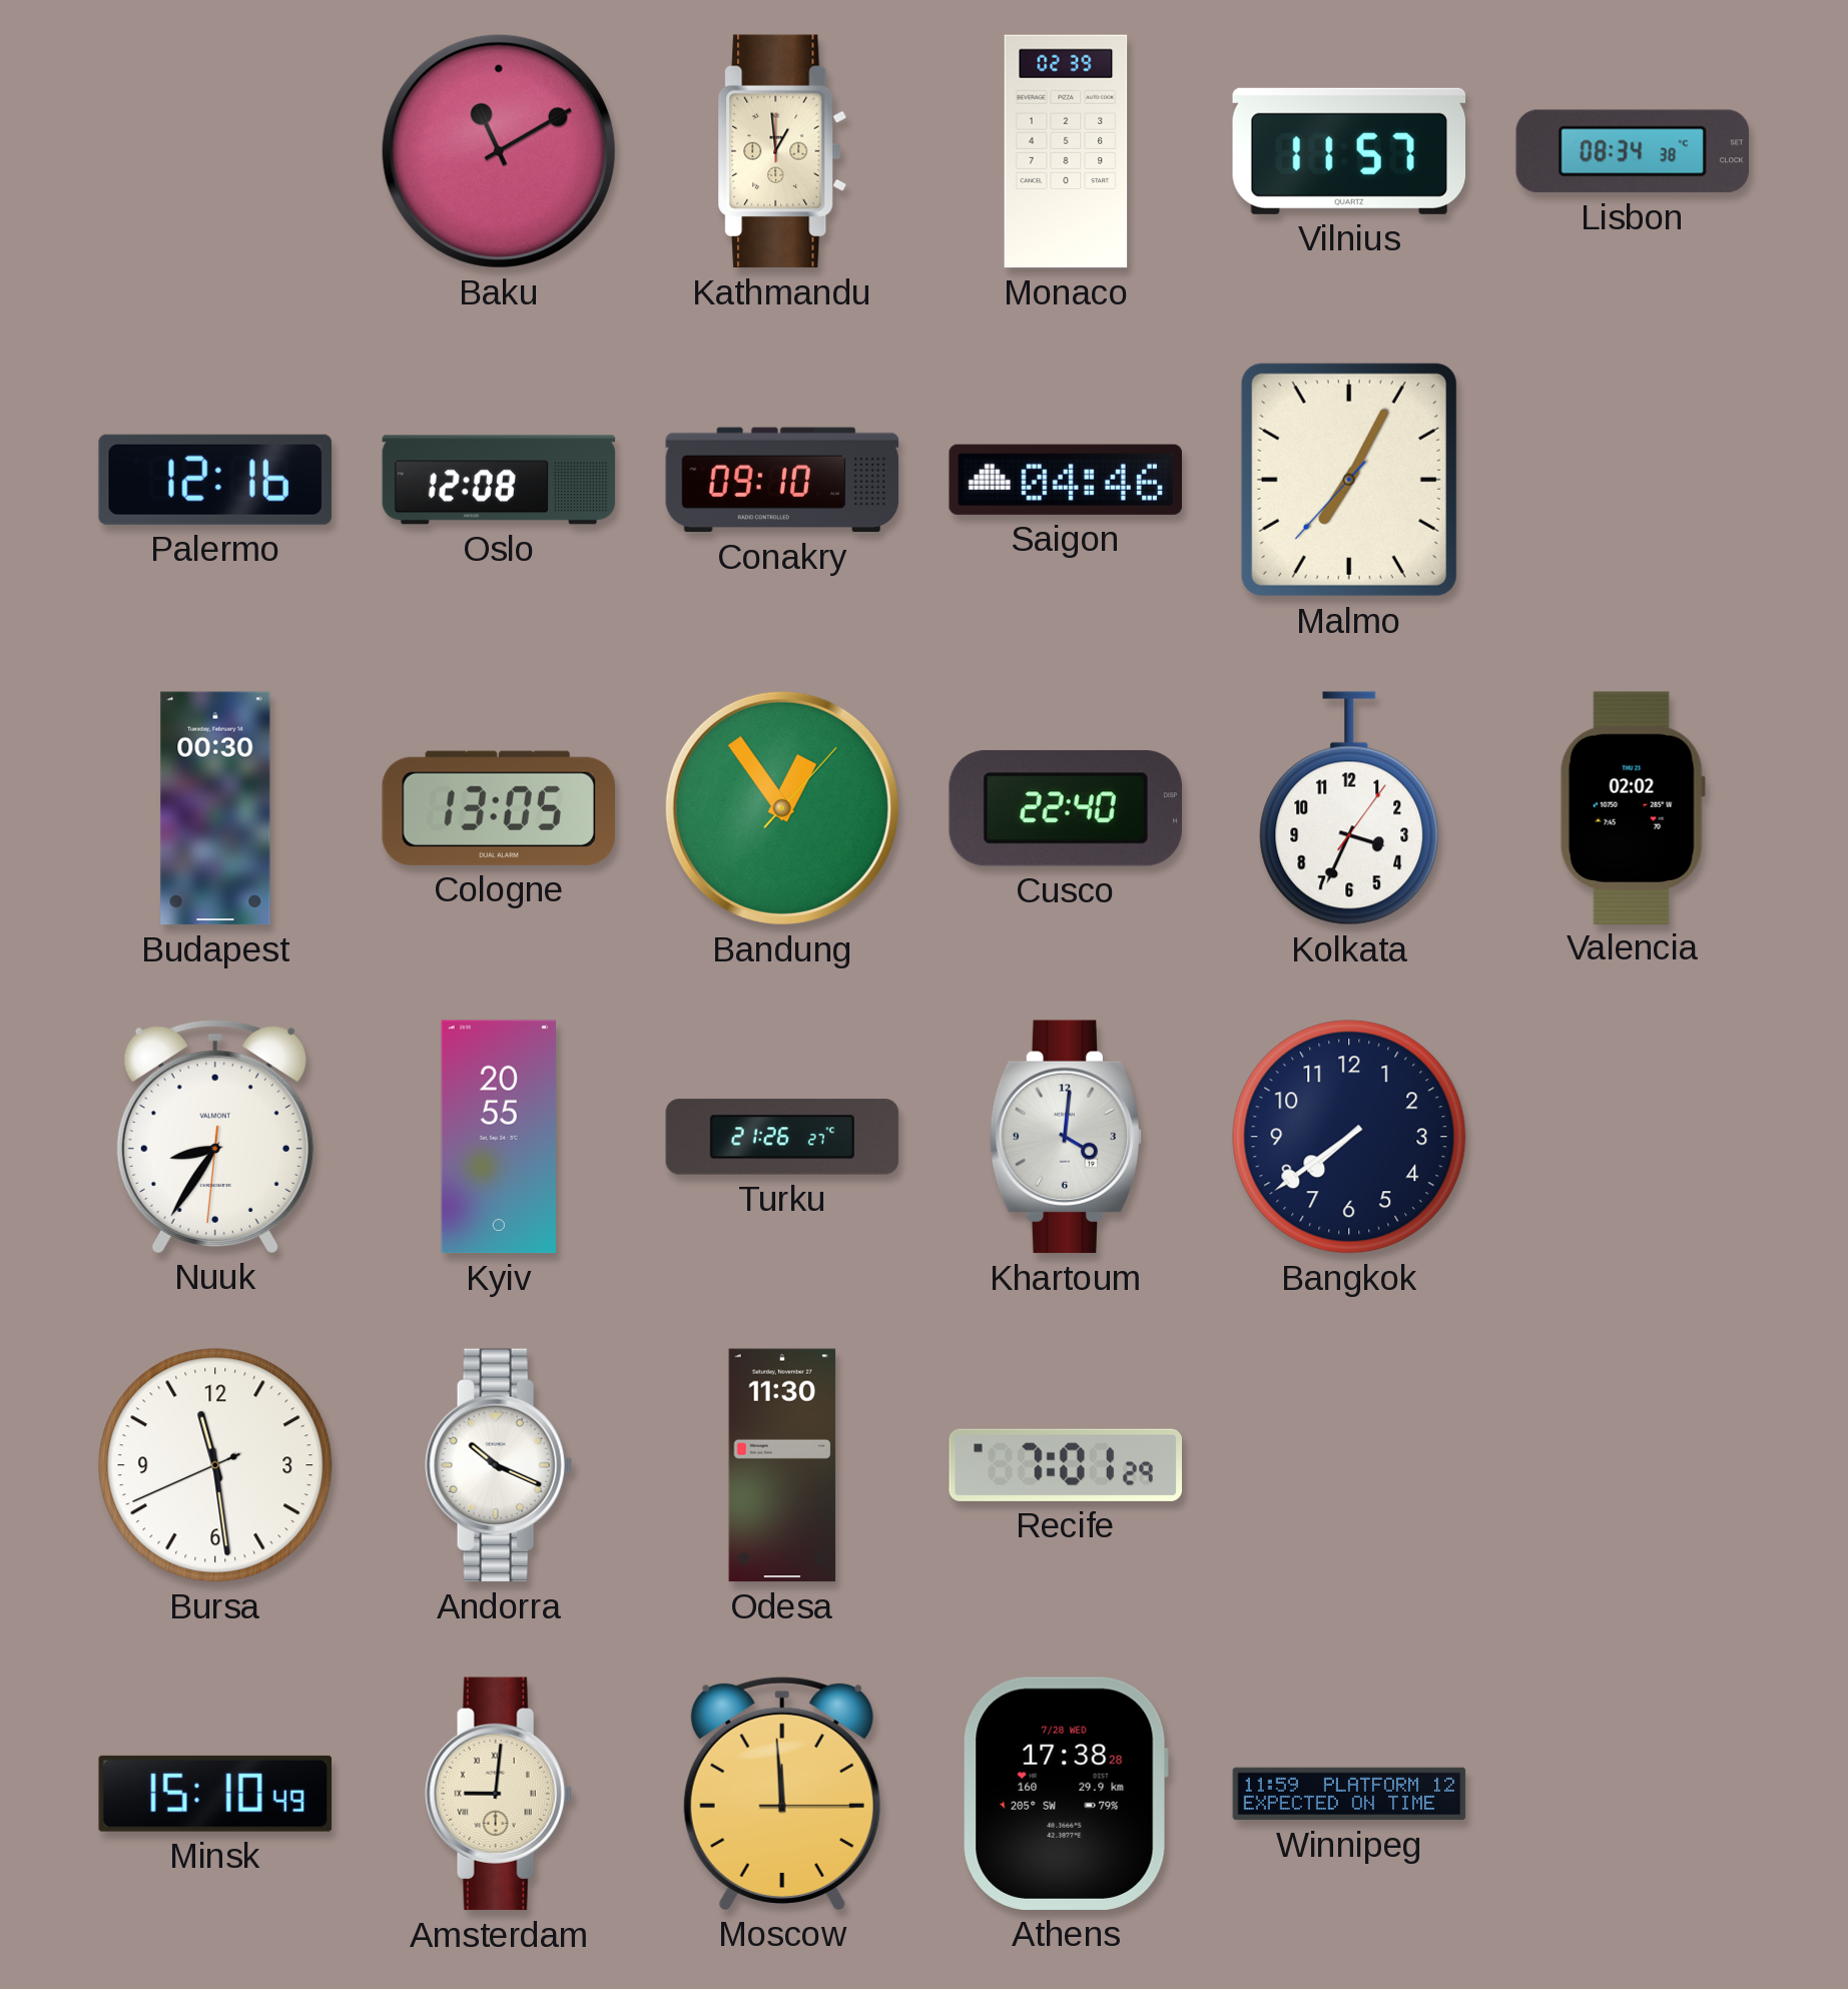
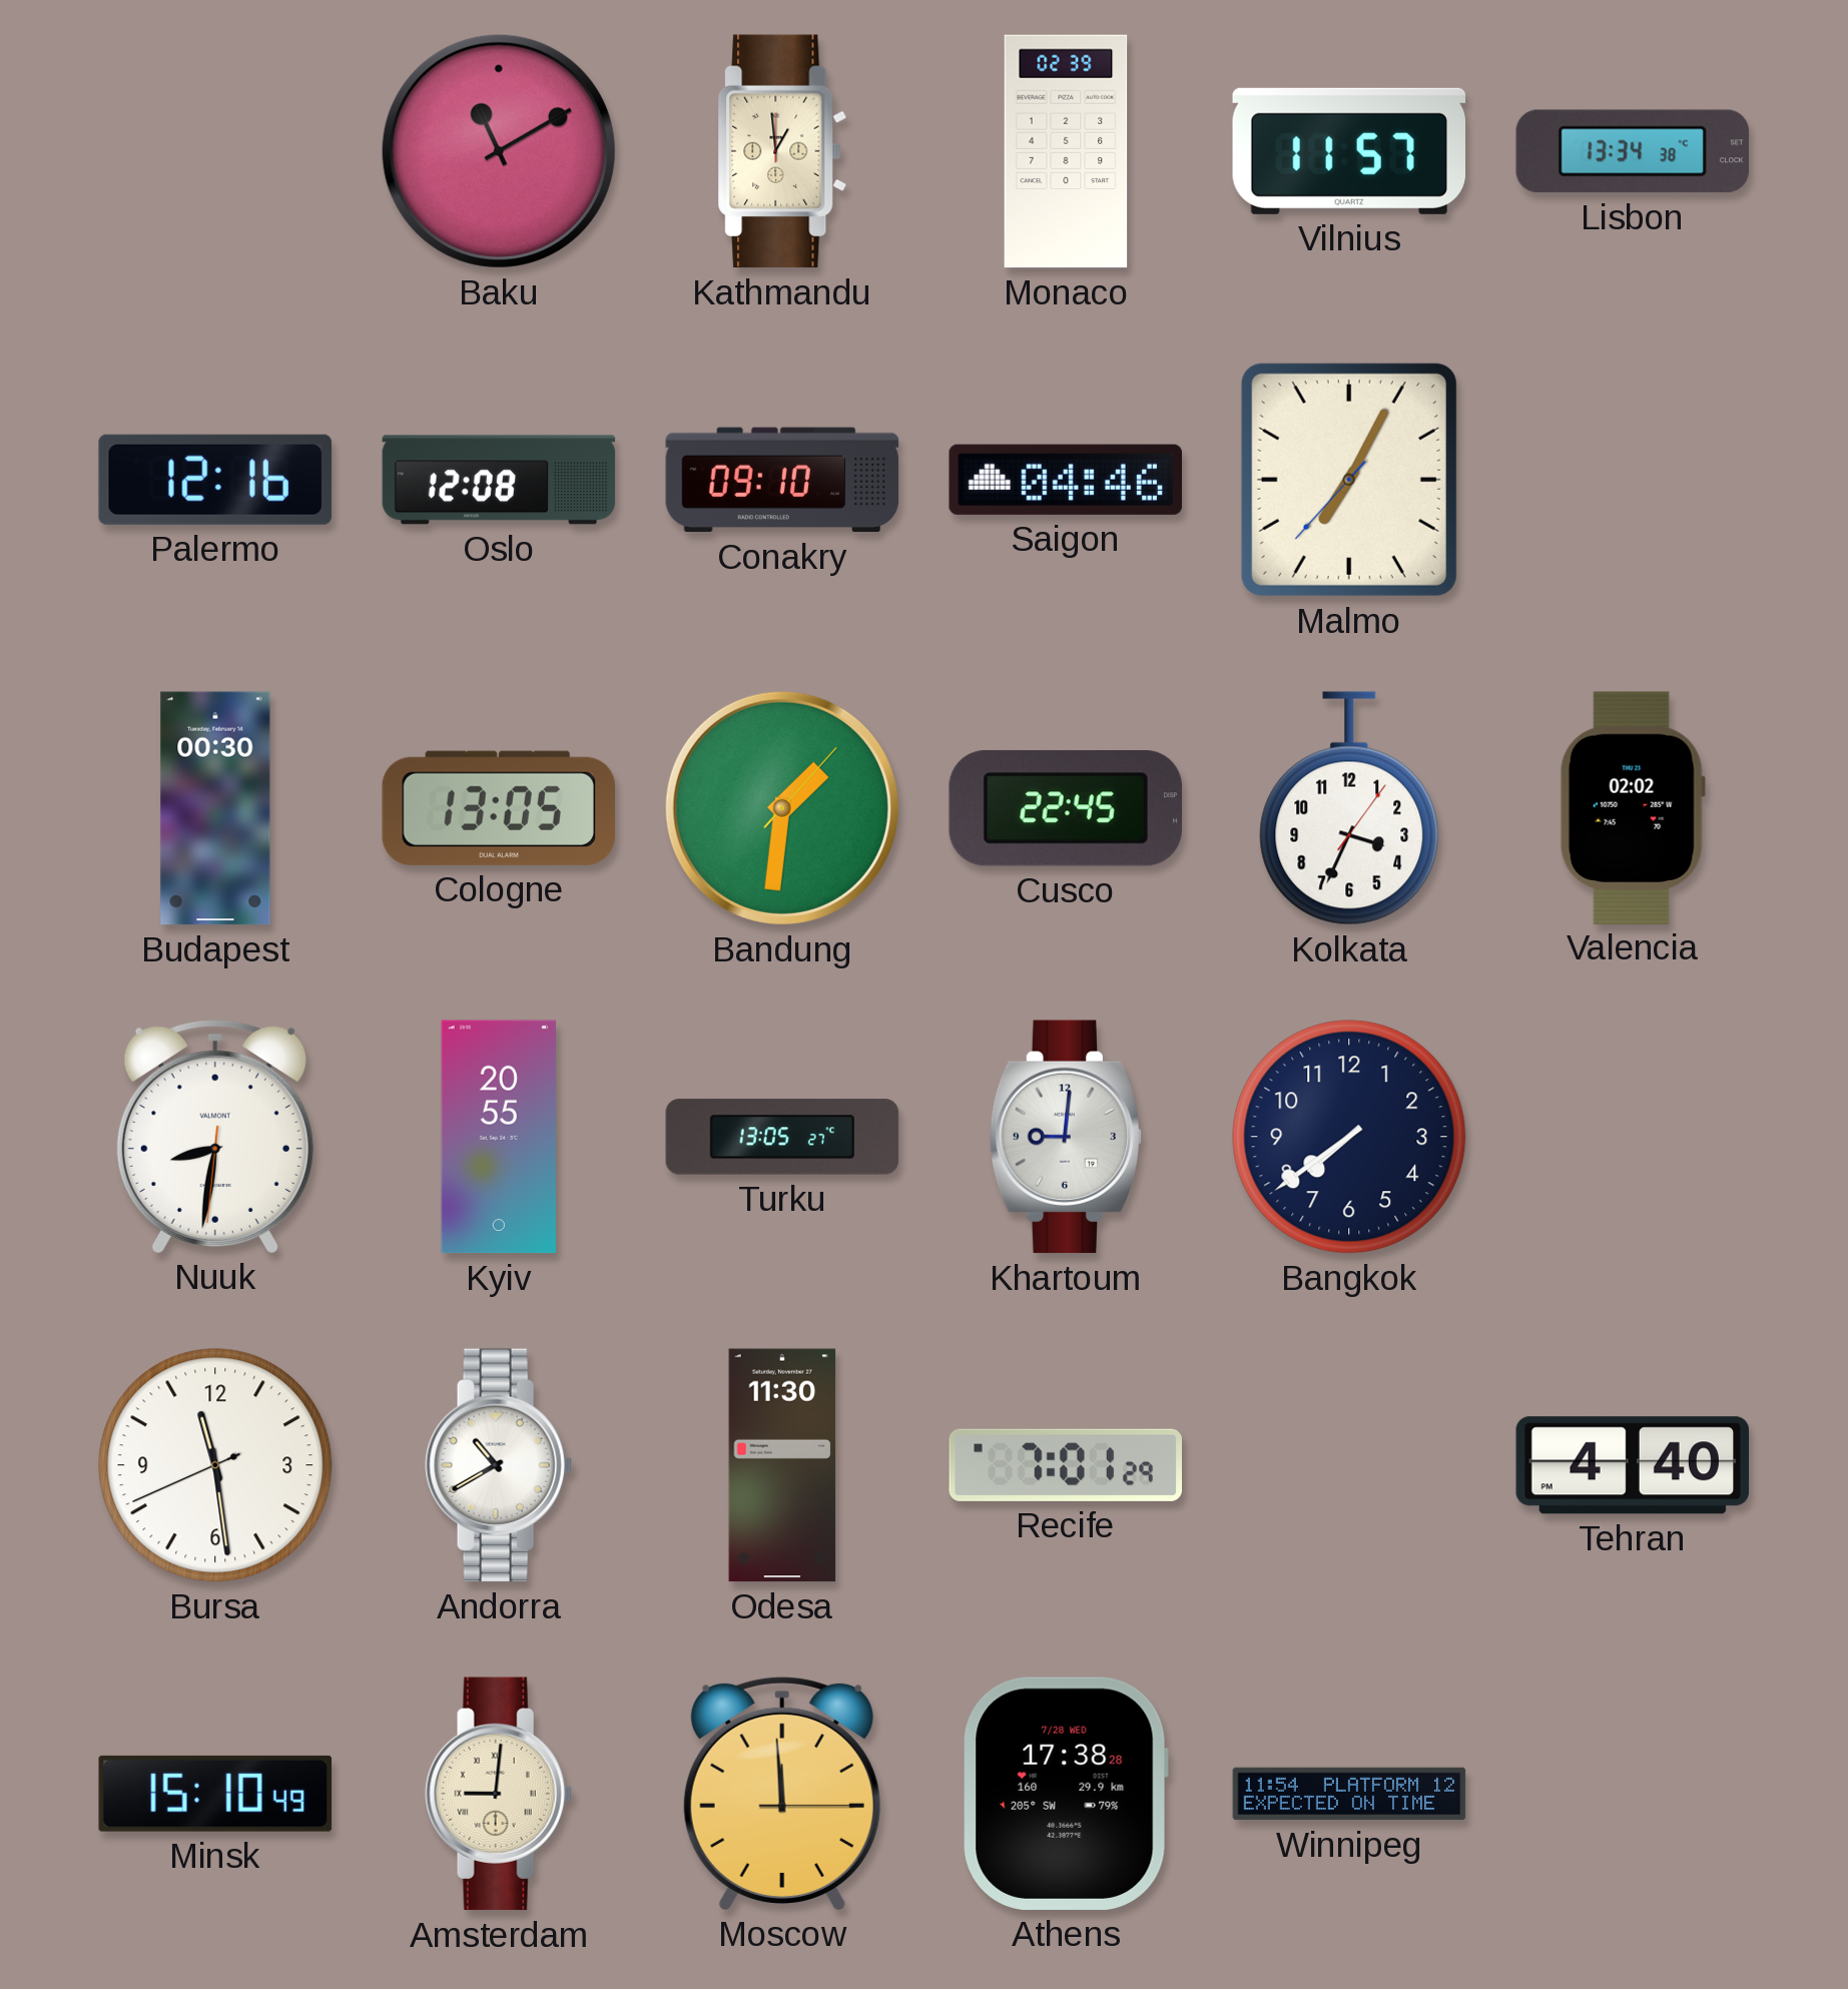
Lisbon: 08:34 -> 13:34
Bandung: 12:54 -> 1:31
Cusco: 22:40 -> 22:45
Nuuk: 8:35 -> 8:31
Turku: 21:26 -> 13:05
Khartoum: 4:01 -> 9:01
Andorra: 10:19 -> 10:40
Tehran: none -> 4:40
Winnipeg: 11:59 -> 11:54
